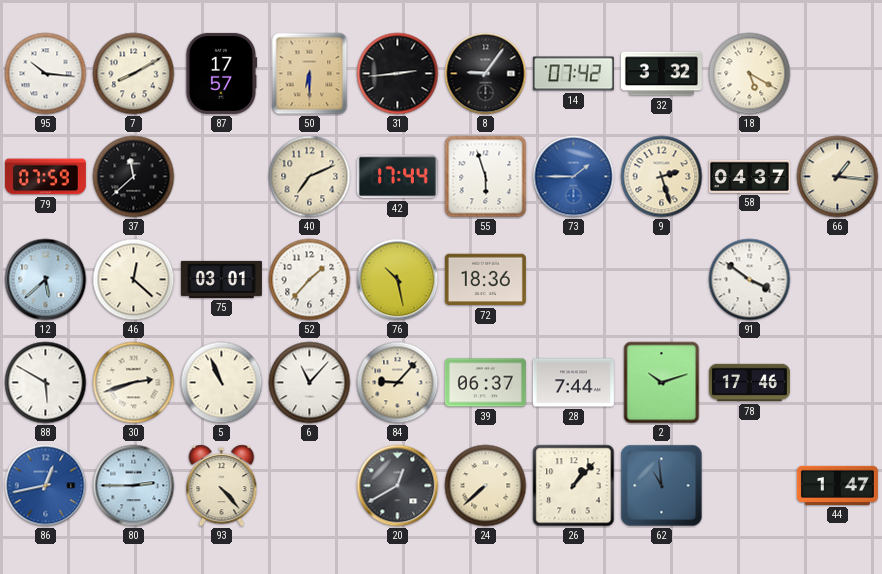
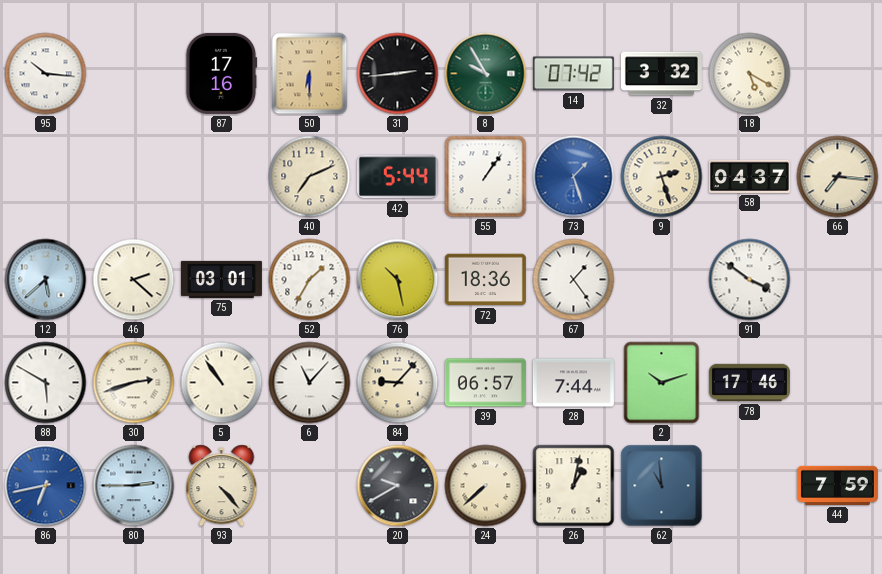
7: 8:10 -> none
87: 17:57 -> 17:16
8: 9:06 -> 9:55
8 dial: black -> green
79: 07:59 -> none
37: 11:38 -> none
42: 17:44 -> 5:44
55: 5:57 -> 1:06
73: 1:45 -> 1:27
66: 1:16 -> 7:16
46: 12:22 -> 2:22
52: 1:37 -> 1:35
67: none -> 1:24
5: 10:56 -> 10:54
39: 06:37 -> 06:57
86: 12:43 -> 6:43
20: 12:40 -> 9:40
26: 1:07 -> 1:02
44: 1:47 -> 7:59
